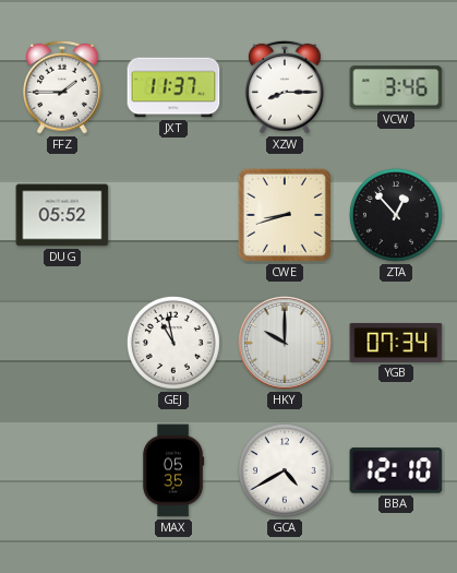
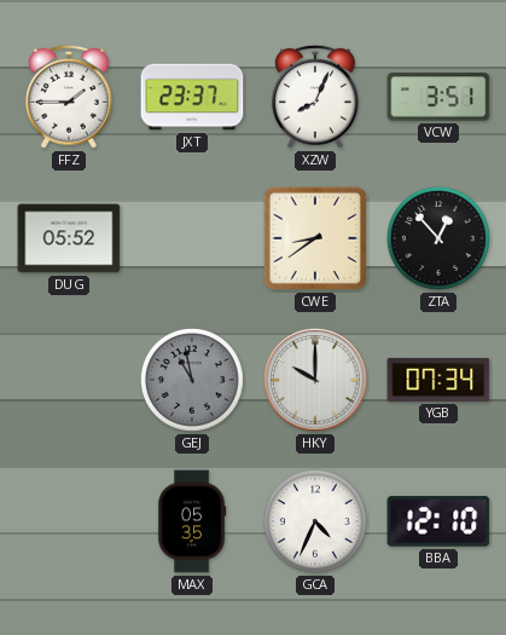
JXT: 11:37 -> 23:37
XZW: 8:15 -> 8:04
VCW: 3:46 -> 3:51
CWE: 8:42 -> 8:39
GEJ dial: white -> grey
GCA: 4:40 -> 4:34
